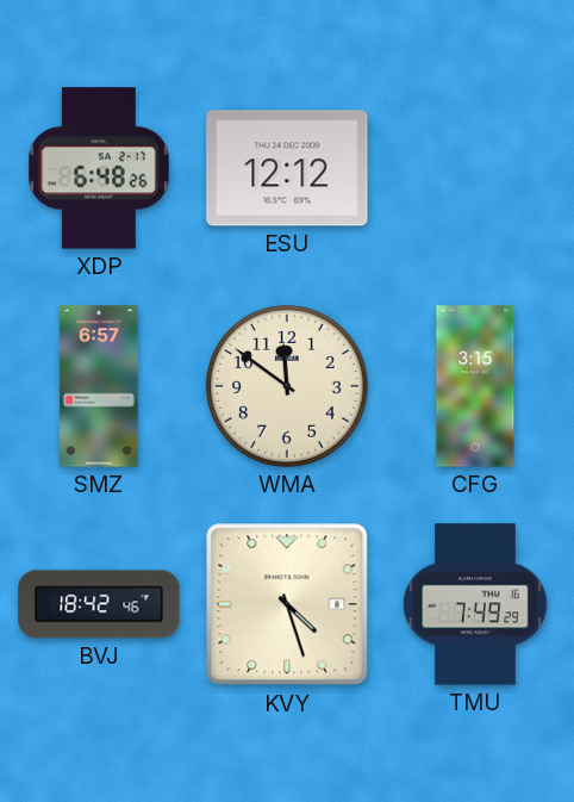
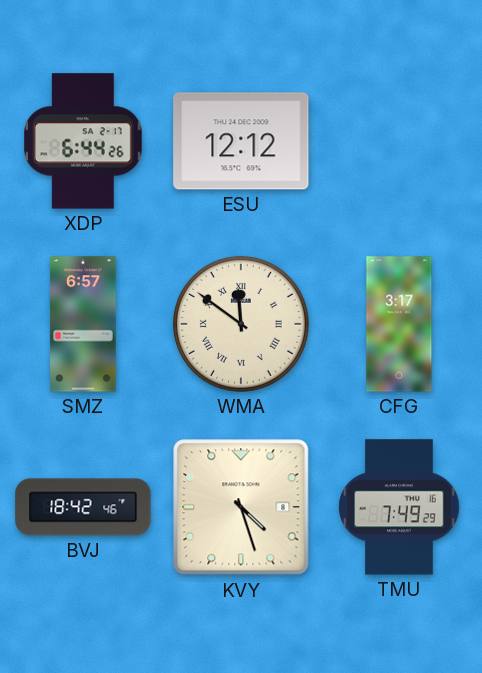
XDP: 6:48 -> 6:44
WMA numerals: Arabic -> Roman
CFG: 3:15 -> 3:17
